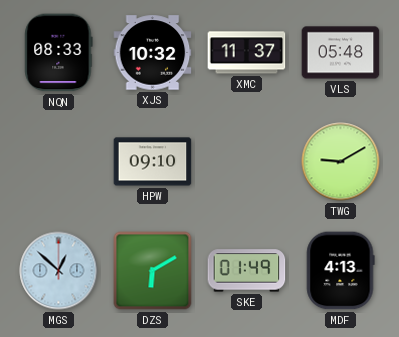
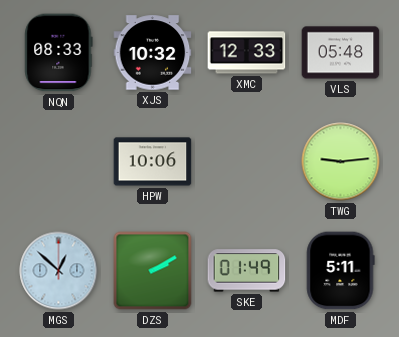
XMC: 11:37 -> 12:33
HPW: 09:10 -> 10:06
TWG: 9:10 -> 9:14
DZS: 6:10 -> 2:10
MDF: 4:13 -> 5:11
